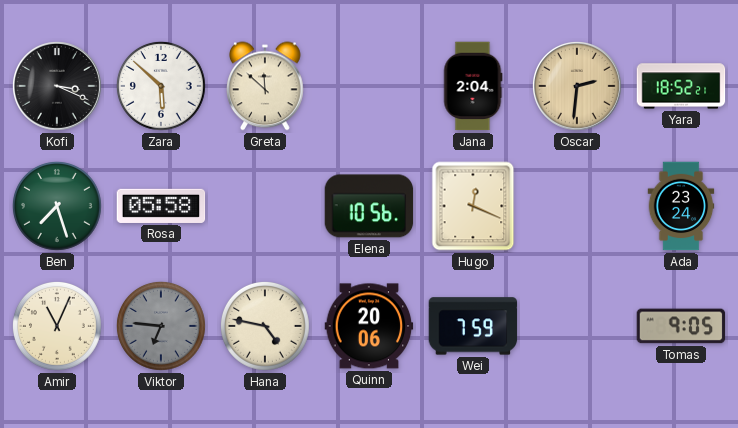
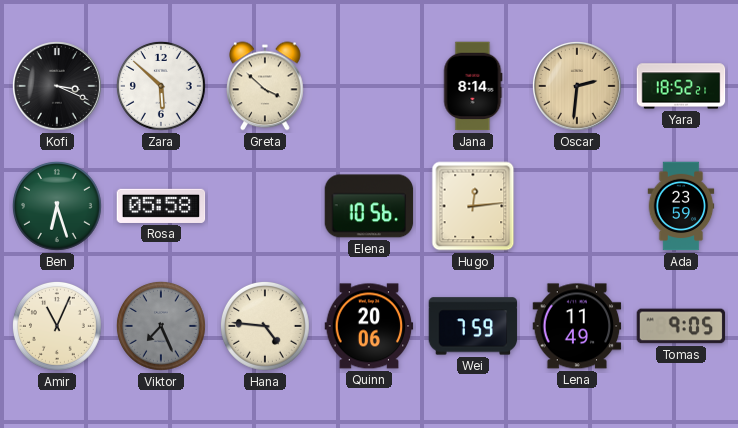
Greta: 11:52 -> 3:52
Jana: 2:04 -> 8:14
Ben: 7:27 -> 6:27
Hugo: 12:19 -> 12:14
Ada: 23:24 -> 23:59
Viktor: 6:46 -> 7:26
Hana: 4:47 -> 4:46
Lena: none -> 11:49
